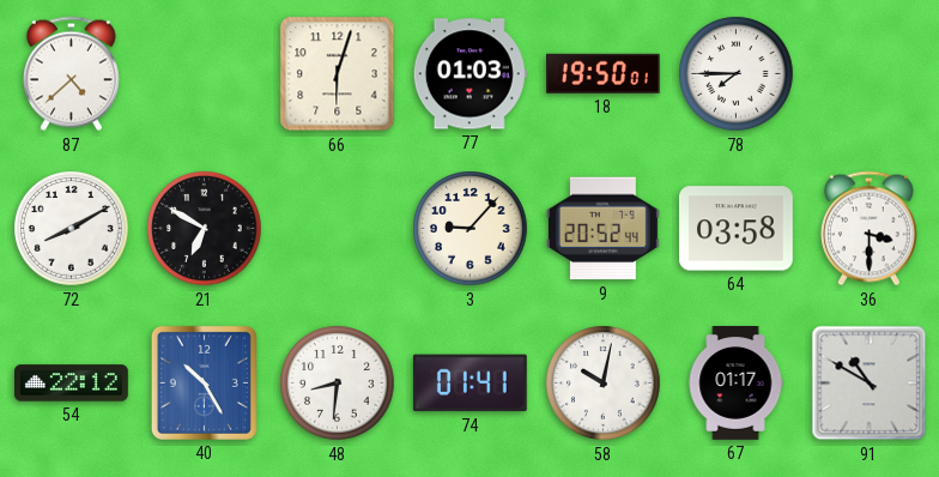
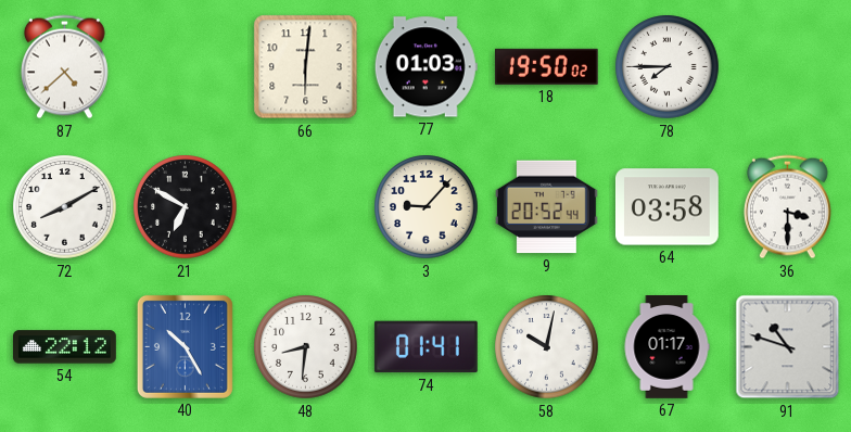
66: 6:03 -> 6:01
18: 19:50:01 -> 19:50:02
91: 10:50 -> 10:48
